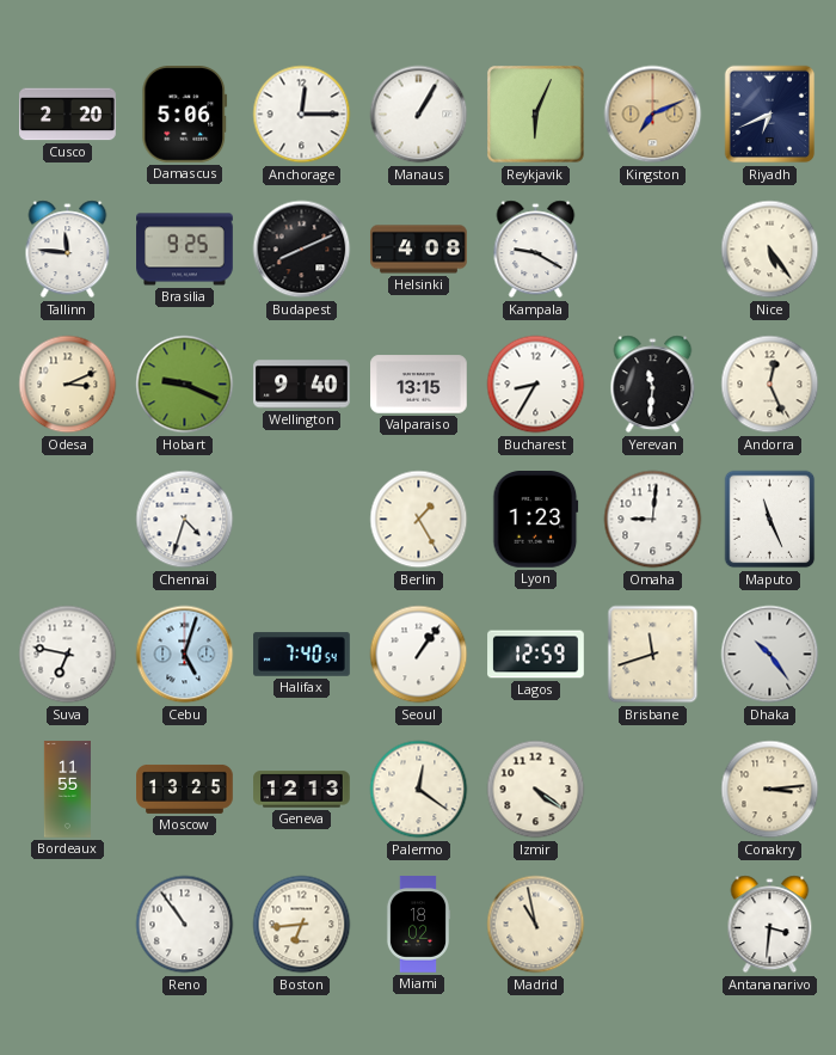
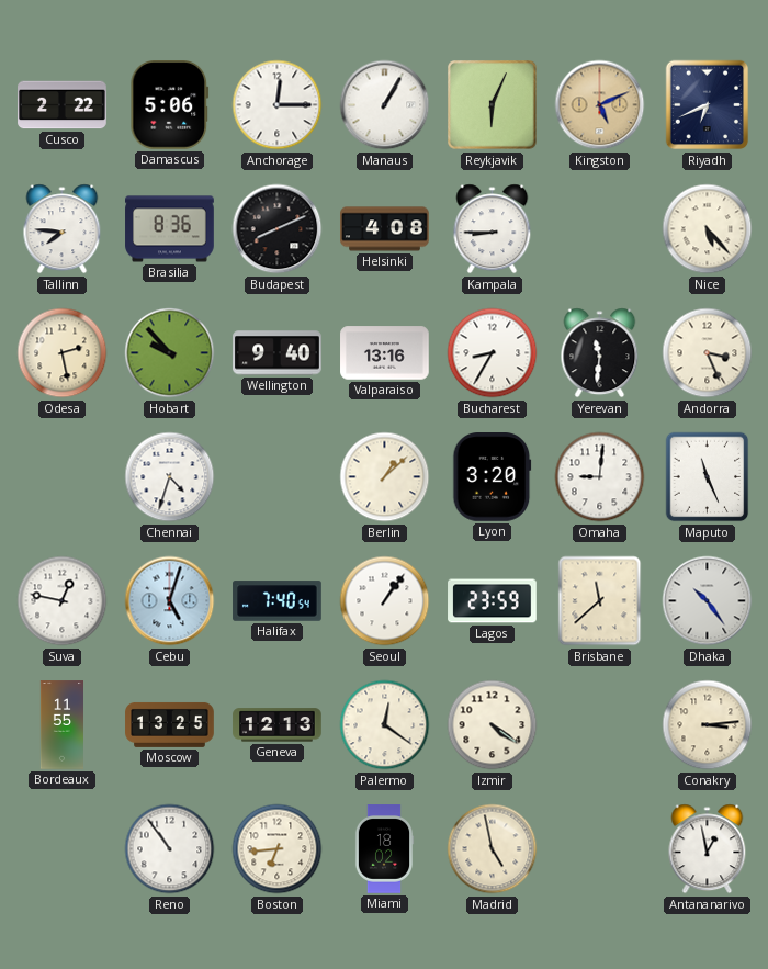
Cusco: 2:20 -> 2:22
Kingston: 7:11 -> 5:11
Tallinn: 11:46 -> 7:46
Brasilia: 9:25 -> 8:36
Kampala: 9:20 -> 8:45
Nice: 5:24 -> 5:23
Odesa: 3:11 -> 2:28
Hobart: 9:19 -> 9:53
Valparaiso: 13:15 -> 13:16
Andorra: 12:26 -> 3:26
Berlin: 1:25 -> 1:08
Lyon: 1:23 -> 3:20
Suva: 6:47 -> 12:47
Lagos: 12:59 -> 23:59
Brisbane: 11:42 -> 11:38
Madrid: 10:58 -> 4:58
Antananarivo: 3:31 -> 12:58
